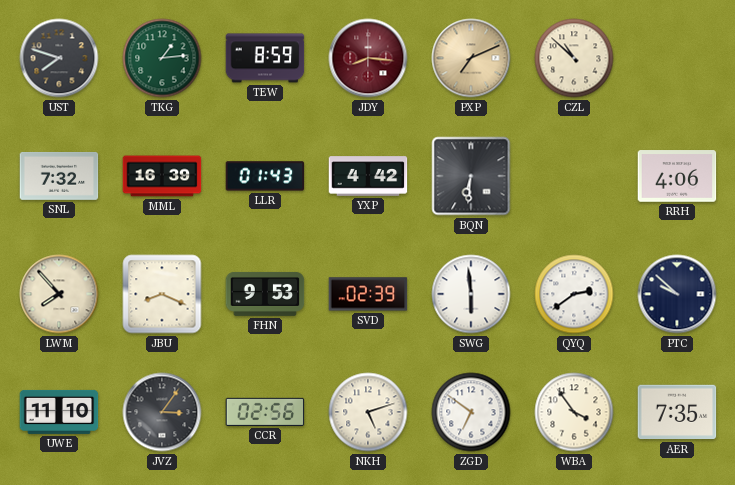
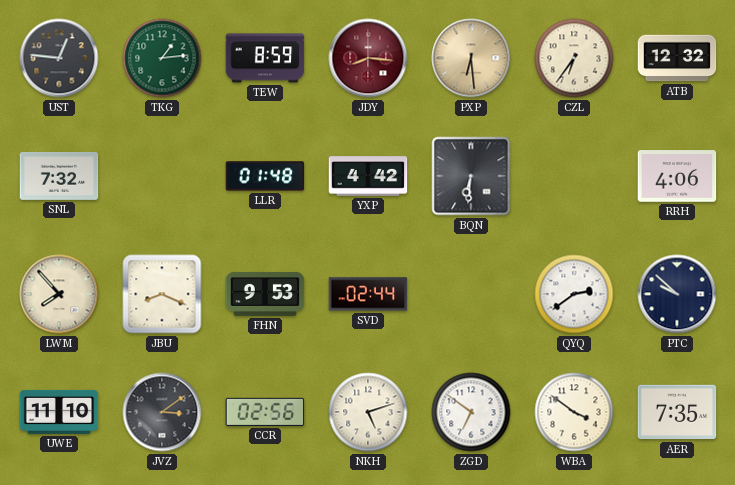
UST: 7:48 -> 12:46
PXP: 7:11 -> 6:29
CZL: 10:52 -> 6:36
ATB: none -> 12:32
MML: 16:39 -> none
LLR: 01:43 -> 01:48
SVD: 02:39 -> 02:44
SWG: 5:59 -> none
JVZ: 3:06 -> 3:09
WBA: 3:54 -> 3:51
